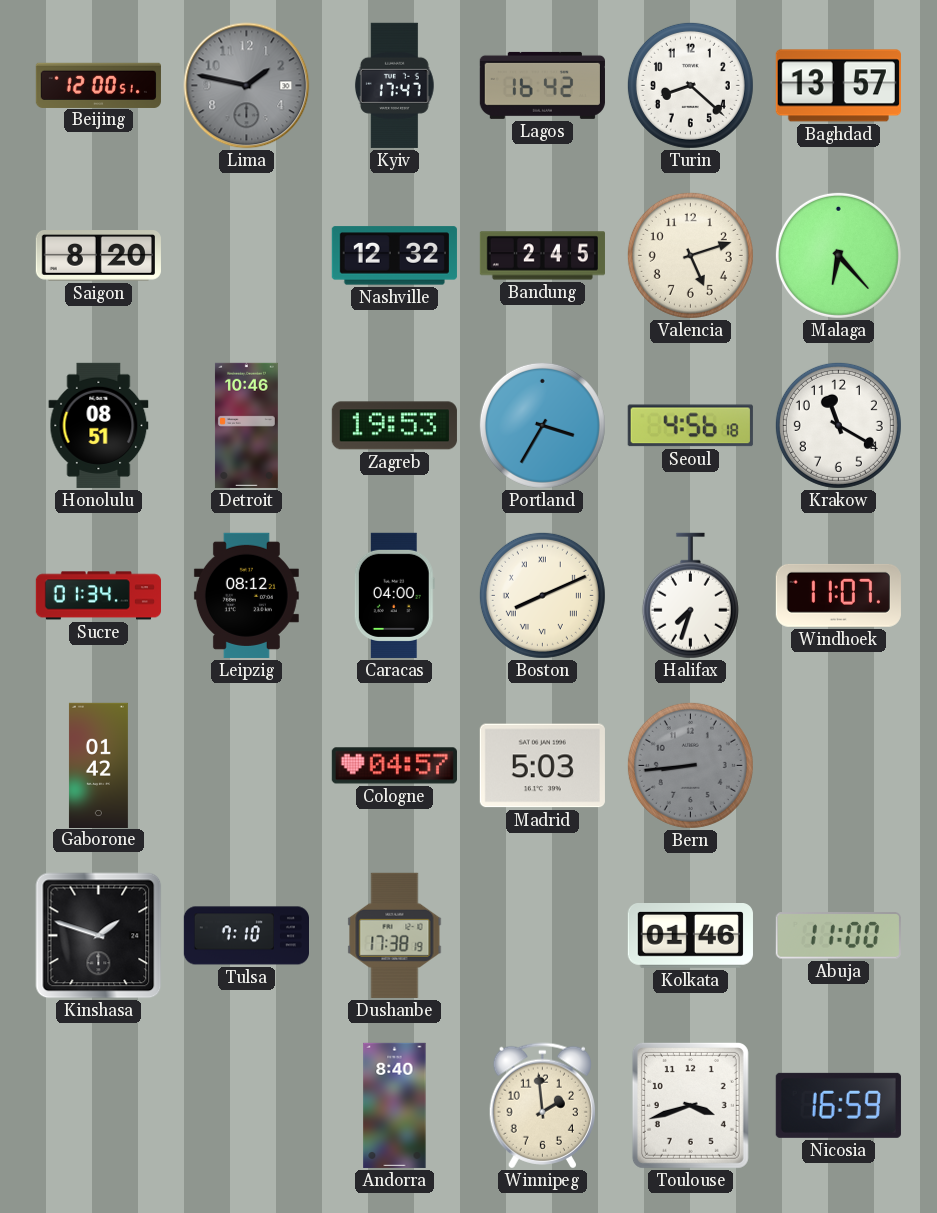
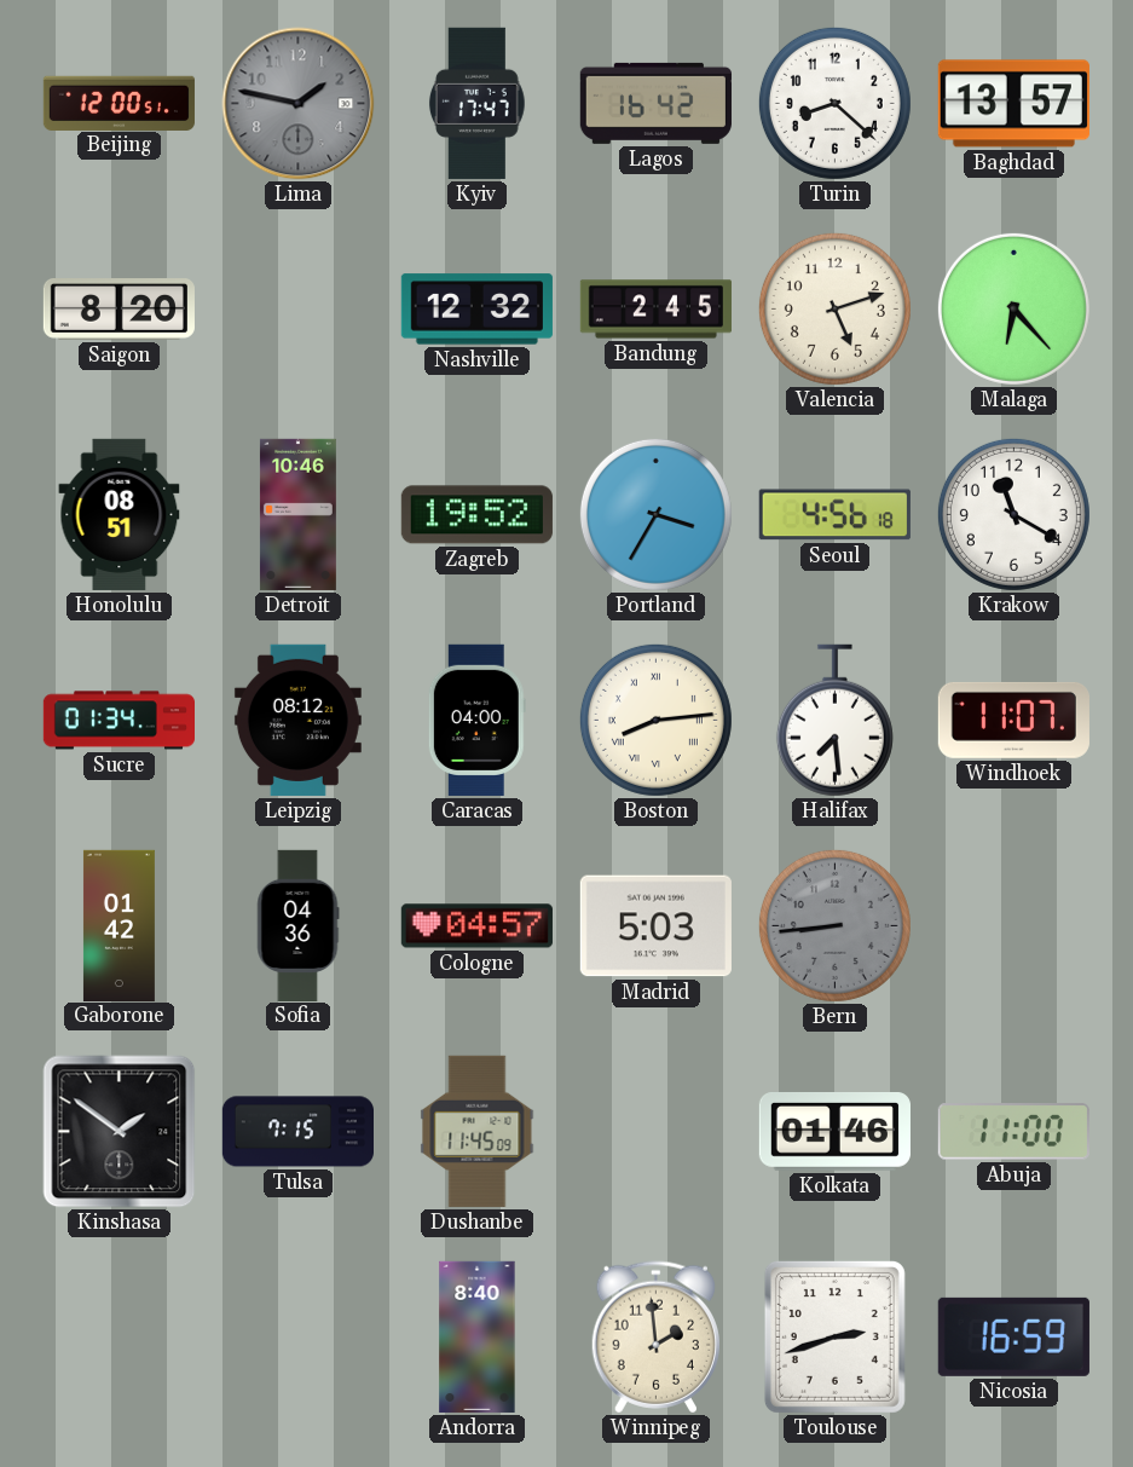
Zagreb: 19:53 -> 19:52
Boston: 8:11 -> 8:14
Halifax: 7:33 -> 7:29
Sofia: none -> 04:36
Kinshasa: 1:48 -> 1:51
Tulsa: 7:10 -> 7:15
Dushanbe: 17:38 -> 11:45
Toulouse: 3:42 -> 2:42
